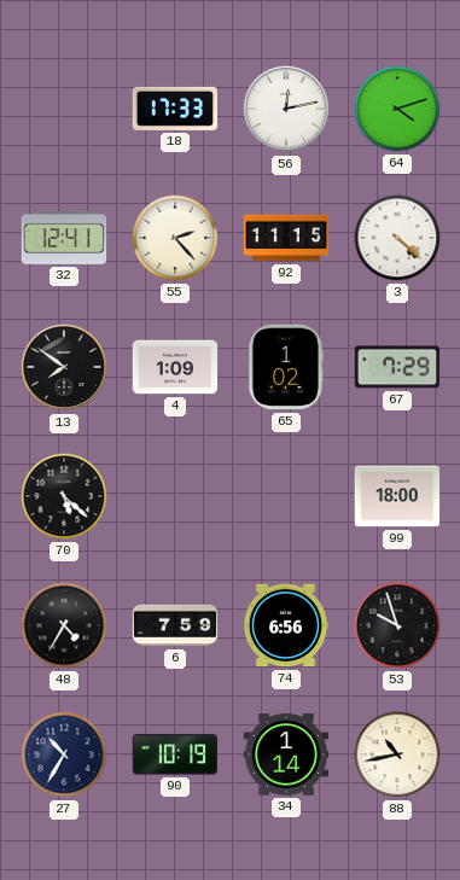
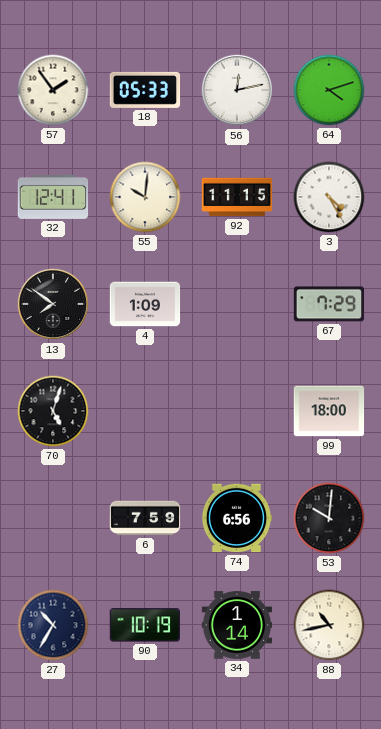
57: none -> 1:54
18: 17:33 -> 05:33
55: 2:23 -> 10:01
3: 4:22 -> 4:25
65: 1:02 -> none
70: 5:22 -> 5:03
48: 4:35 -> none
53: 9:57 -> 10:01
